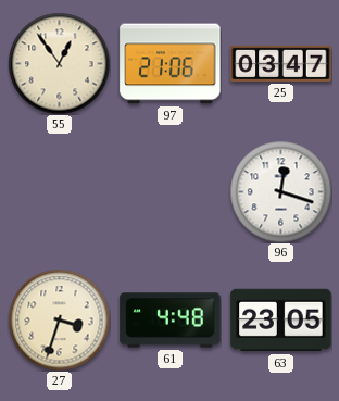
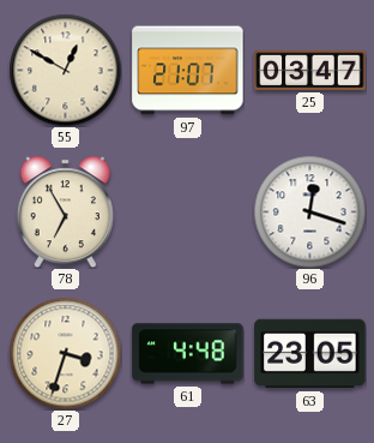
55: 12:54 -> 12:50
97: 21:06 -> 21:07
78: none -> 6:55
